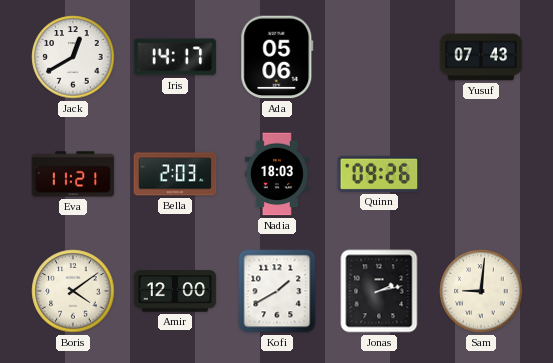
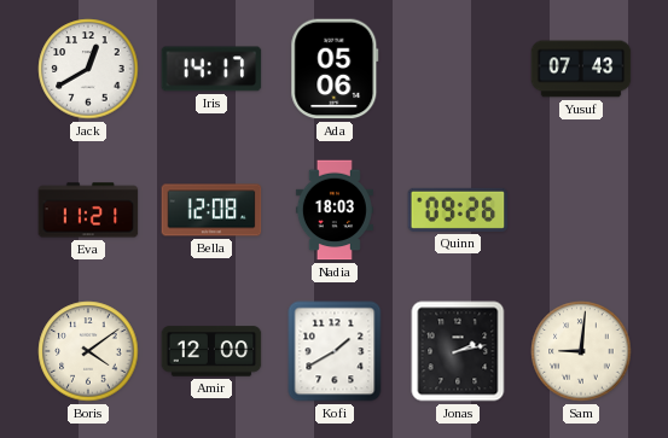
Bella: 2:03 -> 12:08
